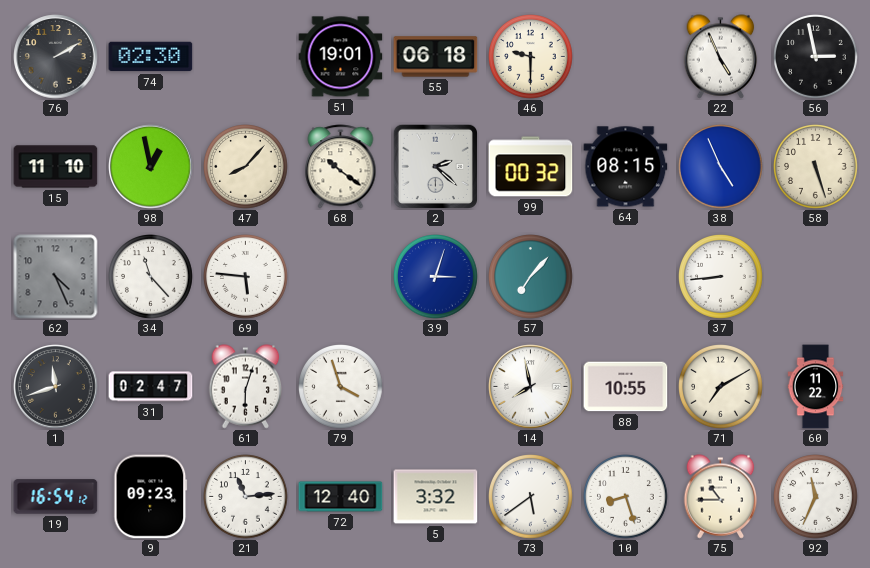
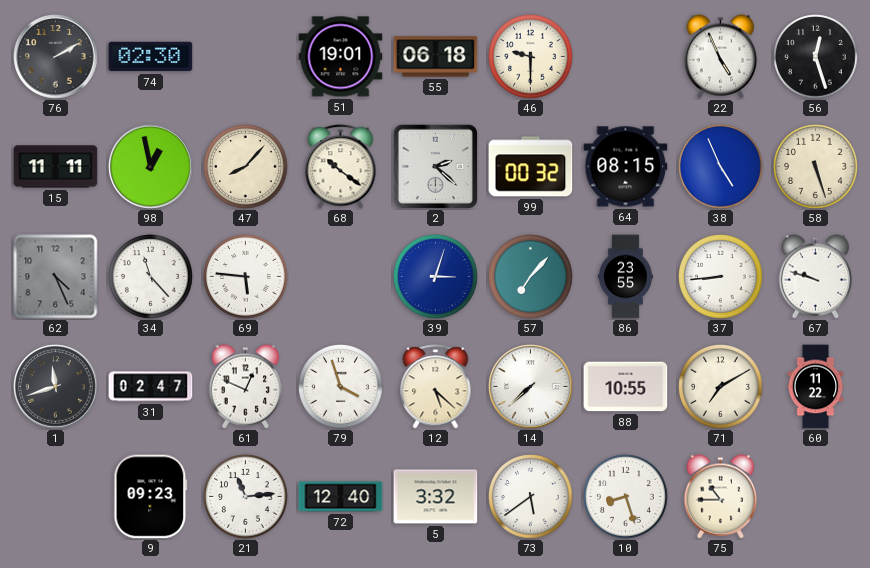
56: 2:58 -> 12:27
15: 11:10 -> 11:11
86: none -> 23:55
67: none -> 9:48
61: 6:03 -> 12:49
12: none -> 5:22
14: 7:58 -> 7:38
19: 16:54 -> none
92: 11:34 -> none
